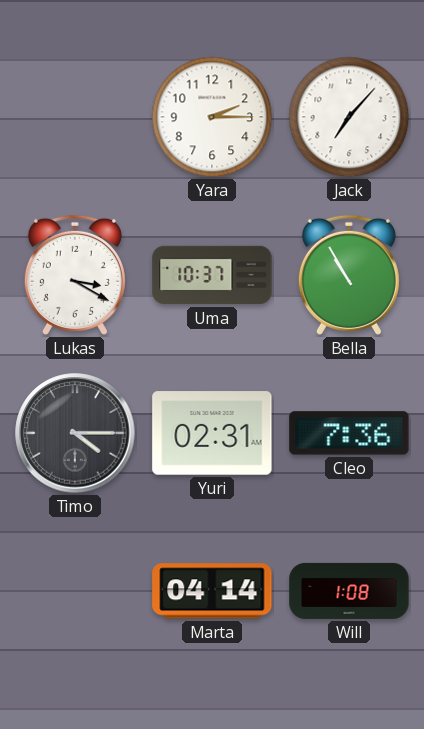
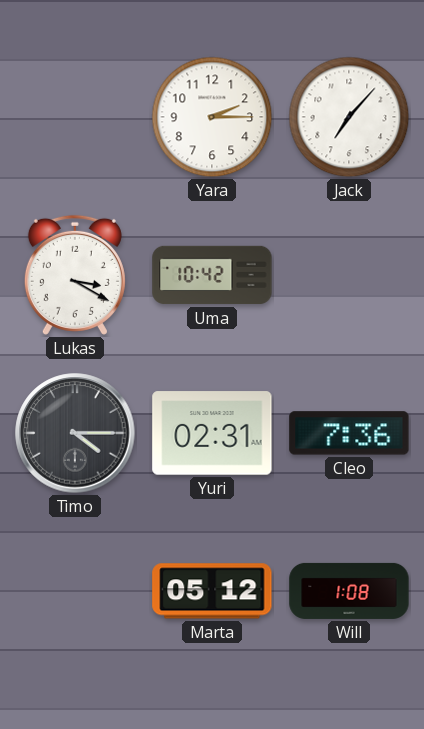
Uma: 10:37 -> 10:42
Bella: 10:55 -> none
Marta: 04:14 -> 05:12
